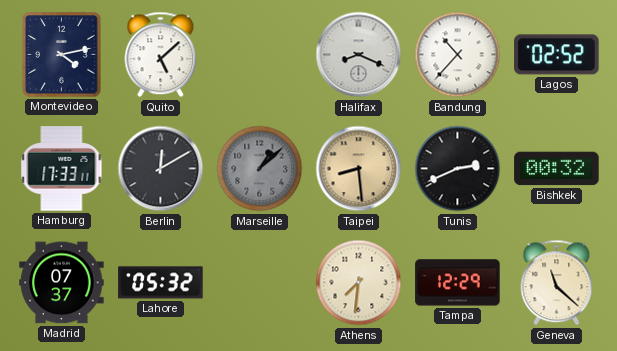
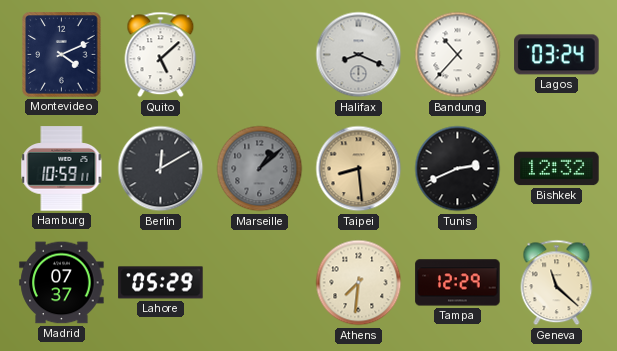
Montevideo: 4:13 -> 4:11
Lagos: 02:52 -> 03:24
Hamburg: 17:33 -> 10:59
Bishkek: 00:32 -> 12:32
Lahore: 05:32 -> 05:29
